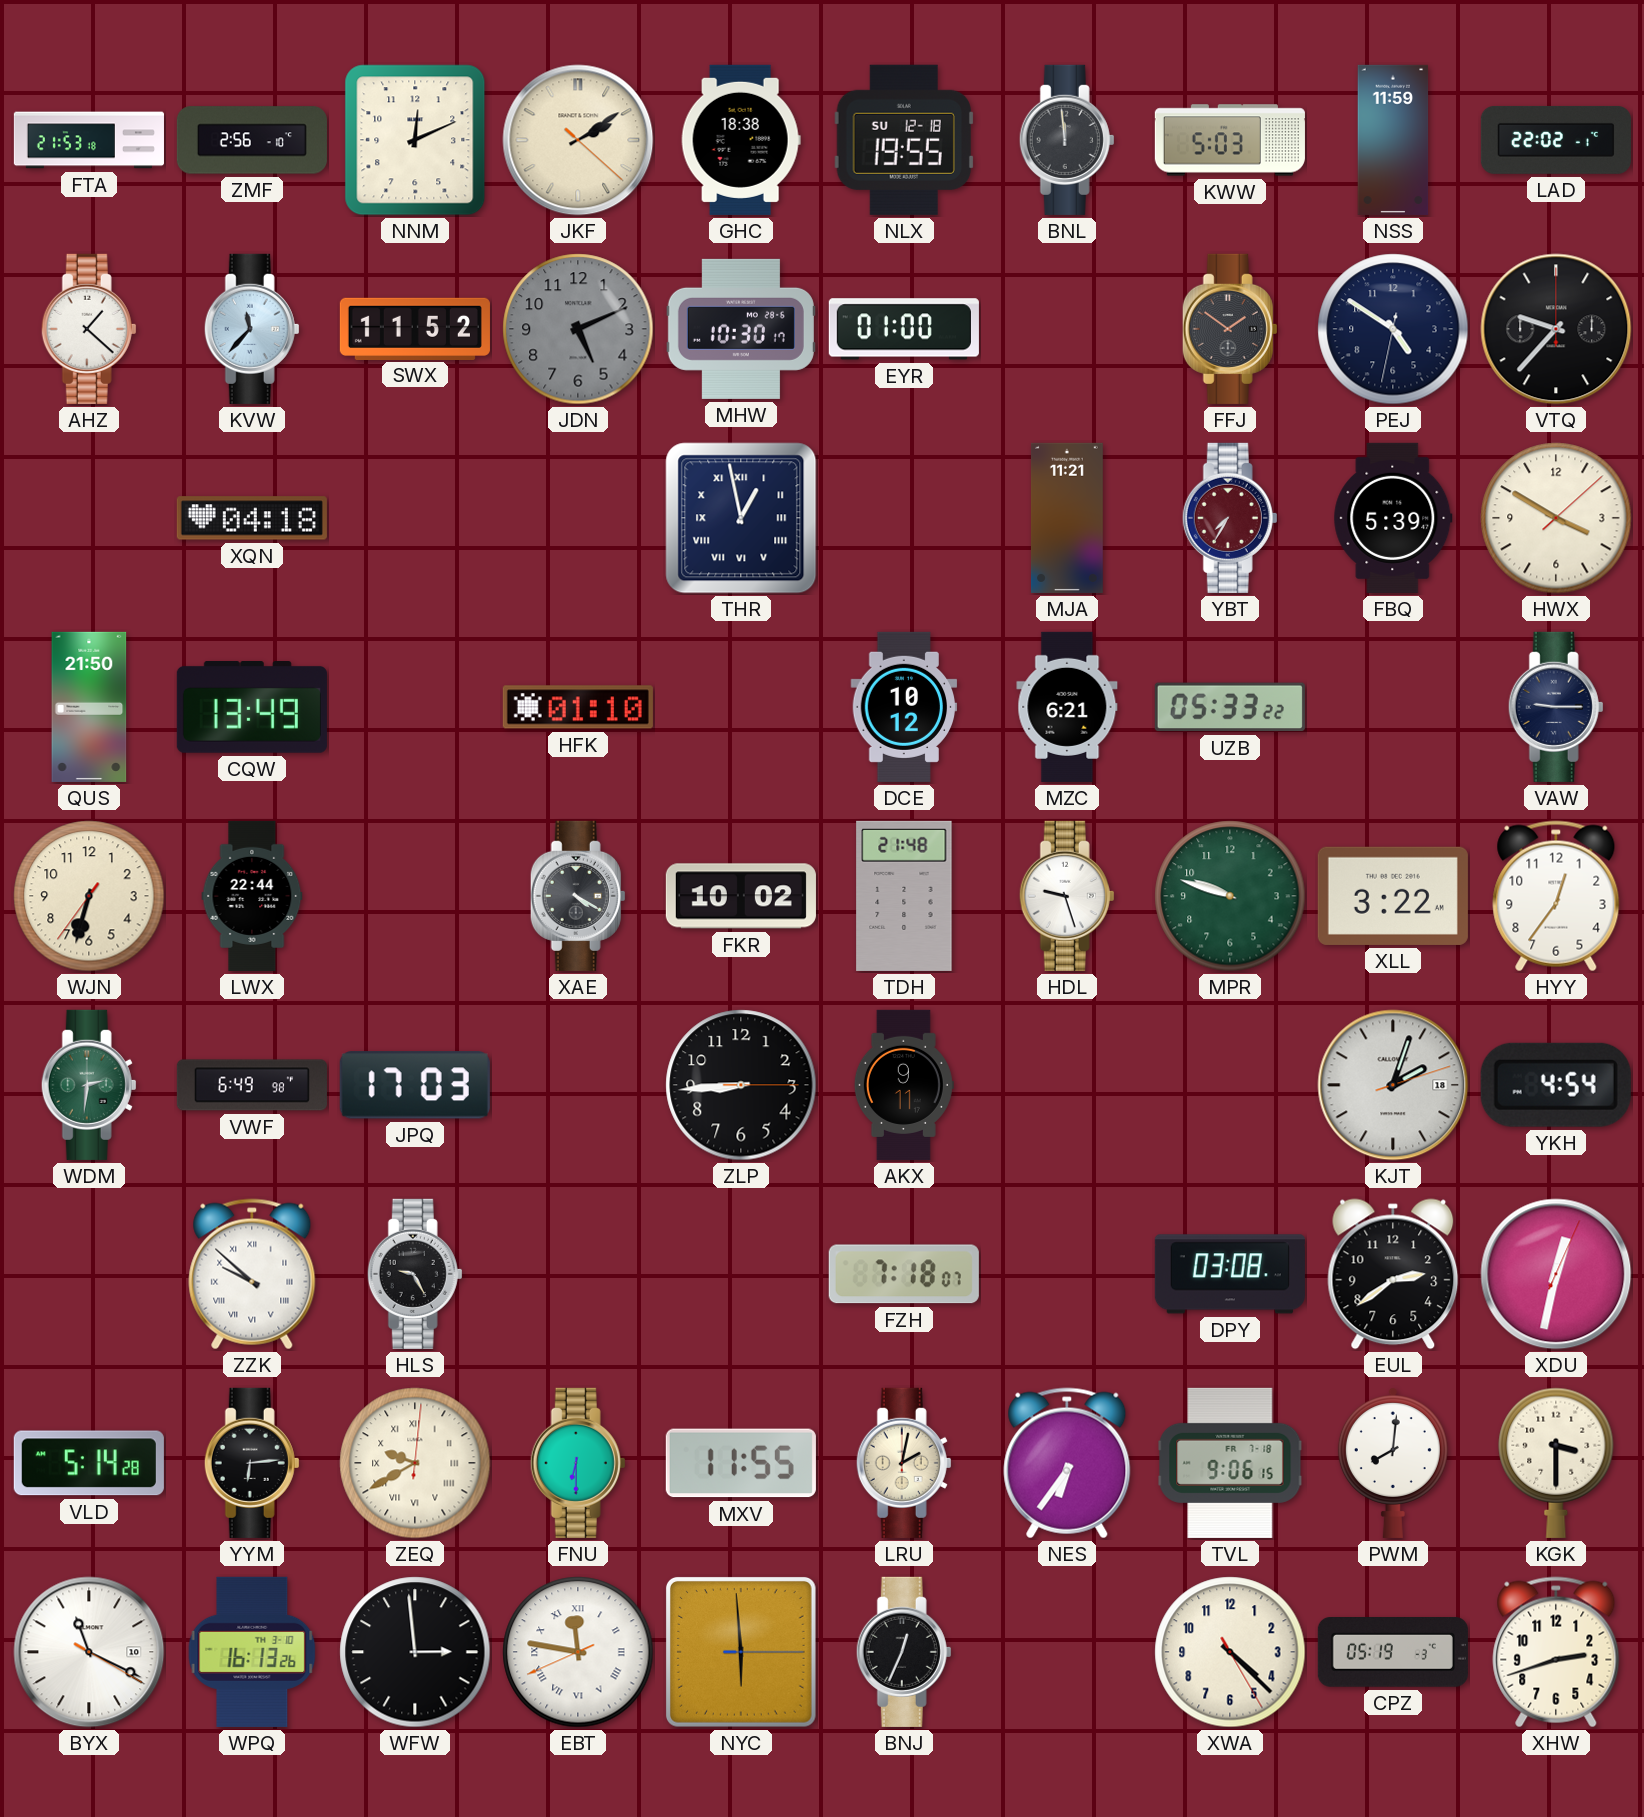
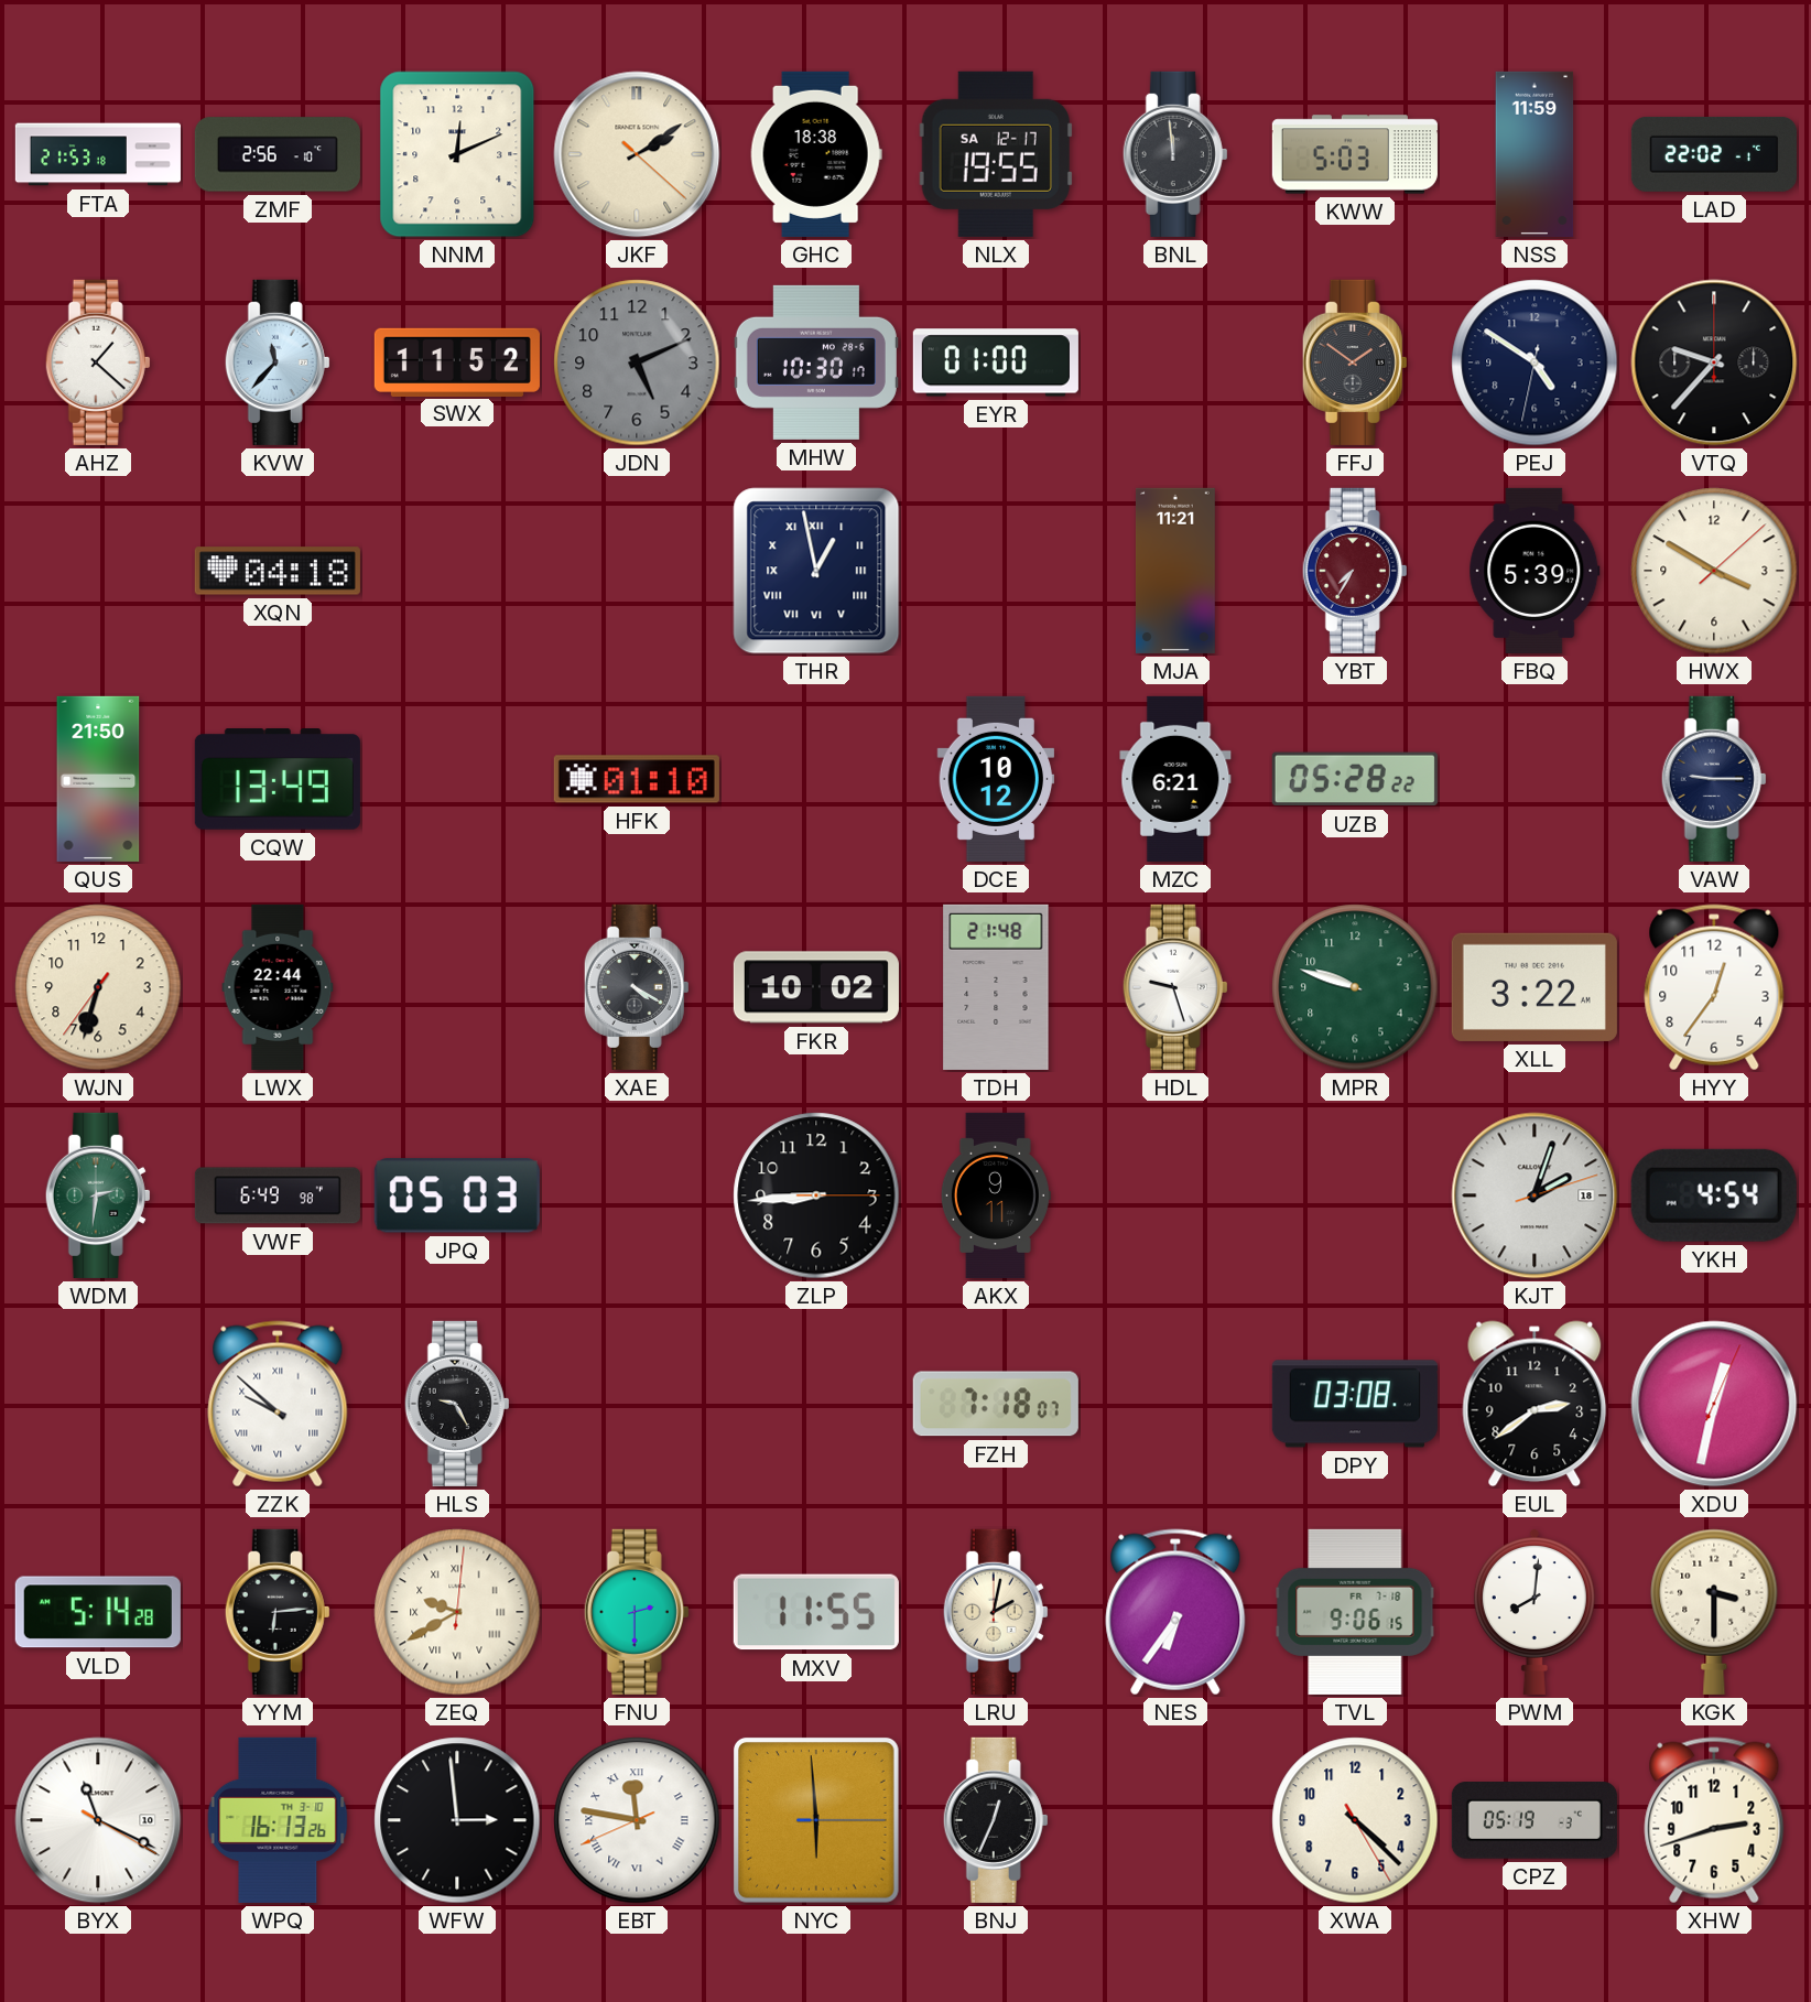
NLX date: SU 12-18 -> SA 12-17
UZB: 05:33 -> 05:28
JPQ: 17:03 -> 05:03
FNU: 6:30 -> 2:30
